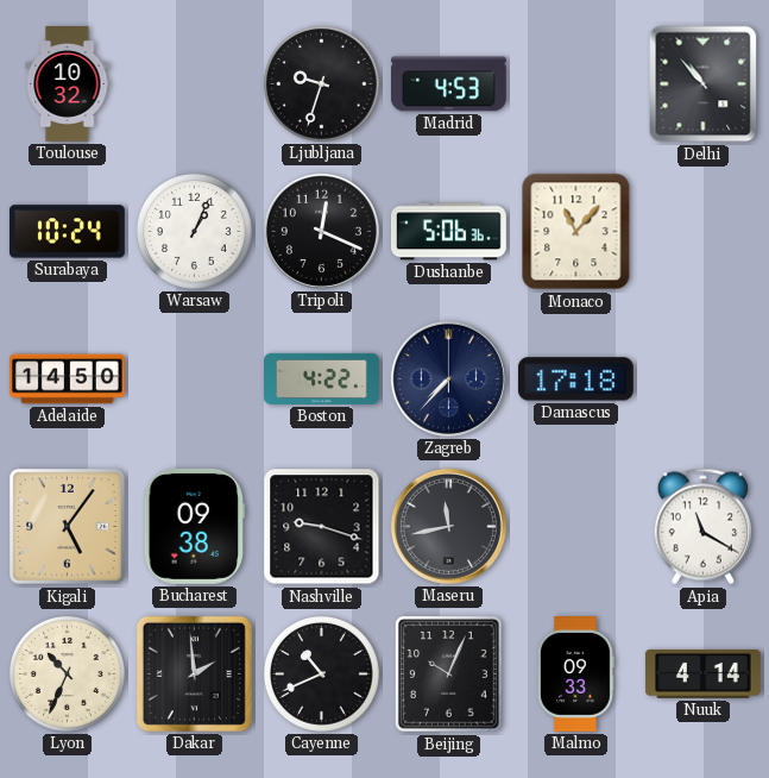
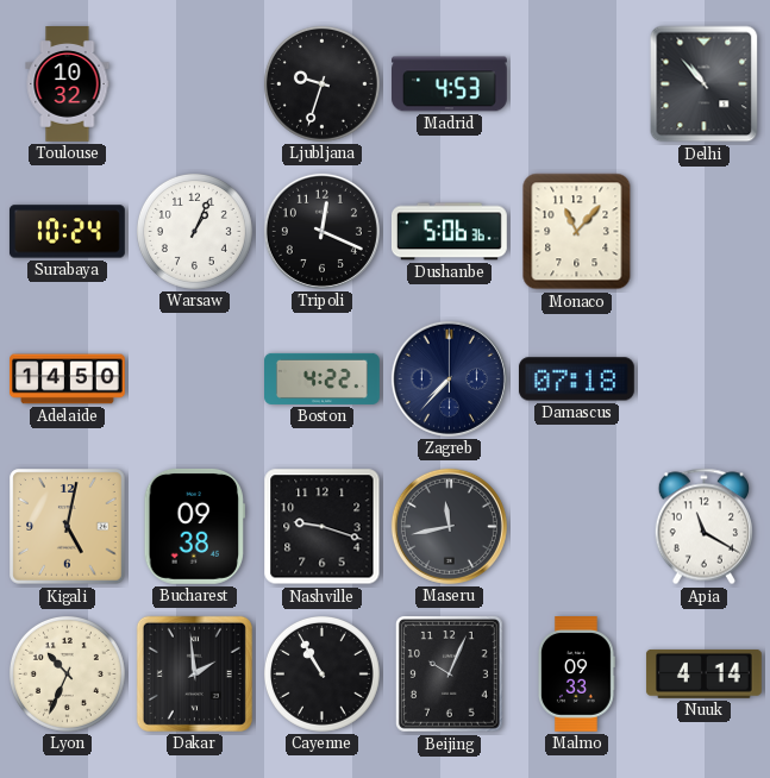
Damascus: 17:18 -> 07:18
Kigali: 5:06 -> 5:02
Cayenne: 10:41 -> 10:55
